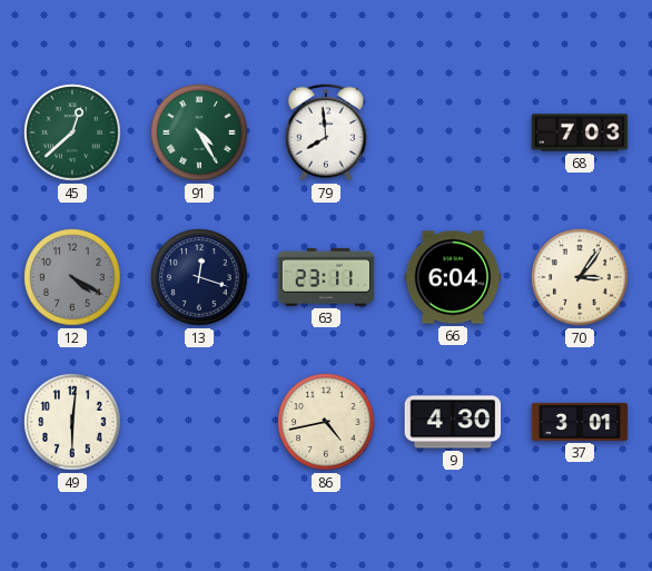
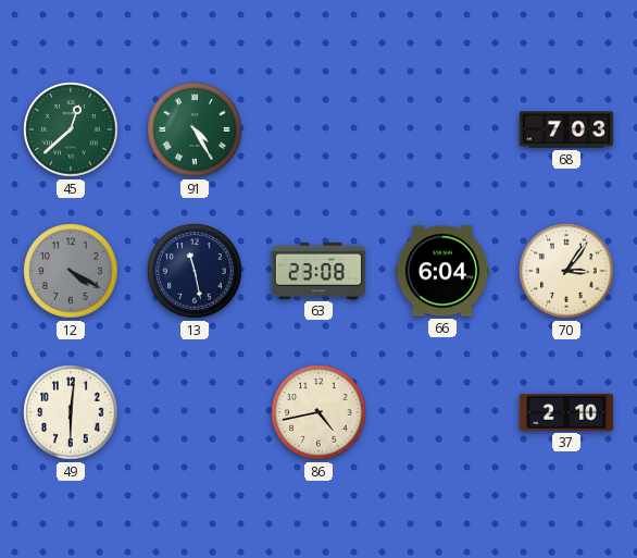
79: 7:59 -> none
13: 12:18 -> 11:28
63: 23:11 -> 23:08
9: 4:30 -> none
37: 3:01 -> 2:10
